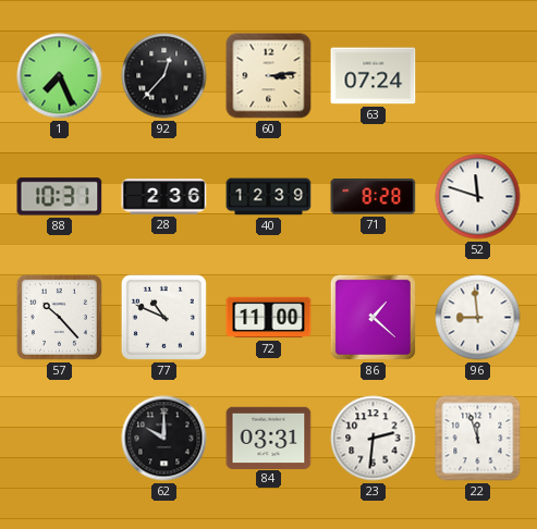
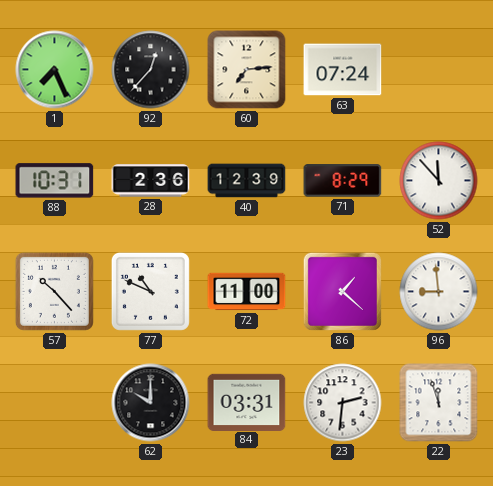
60: 3:14 -> 7:14
71: 8:28 -> 8:29
52: 11:48 -> 11:53
